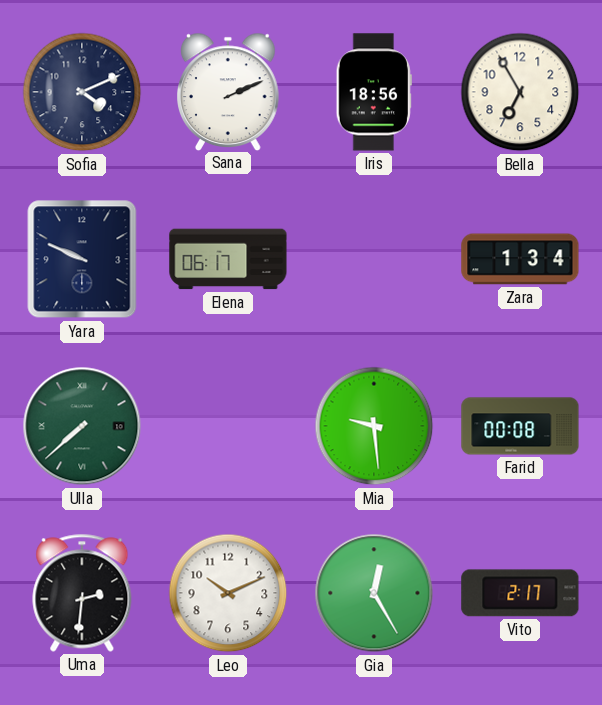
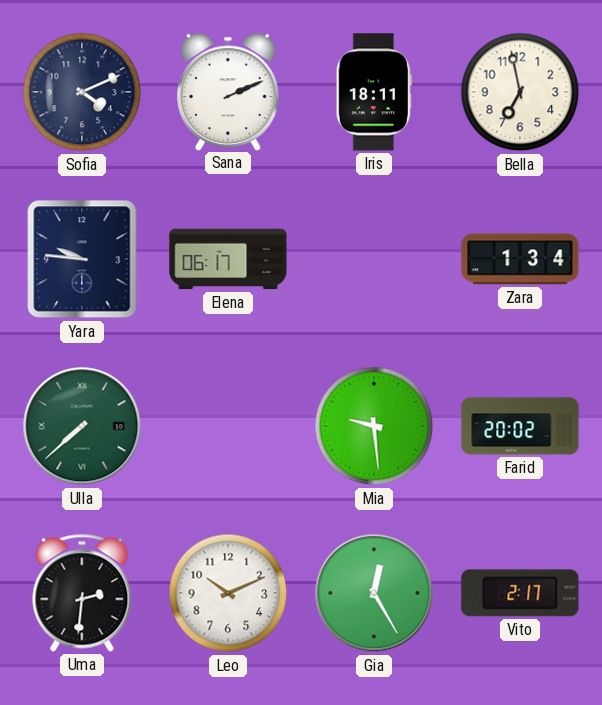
Iris: 18:56 -> 18:11
Bella: 6:55 -> 6:58
Yara: 9:49 -> 9:46
Farid: 00:08 -> 20:02
